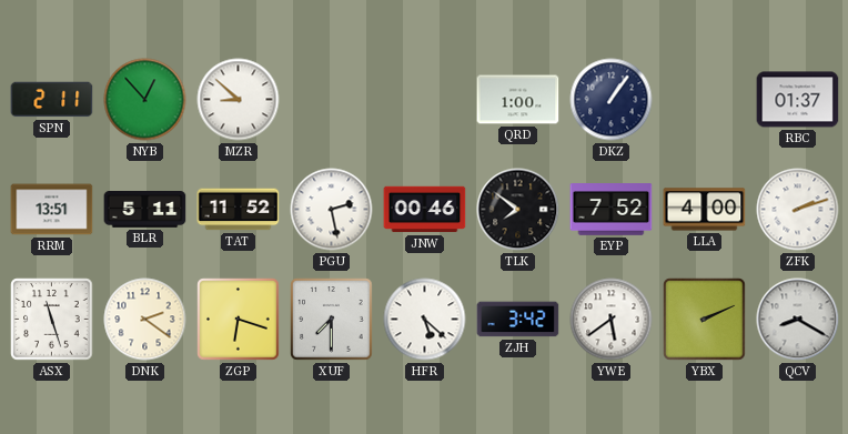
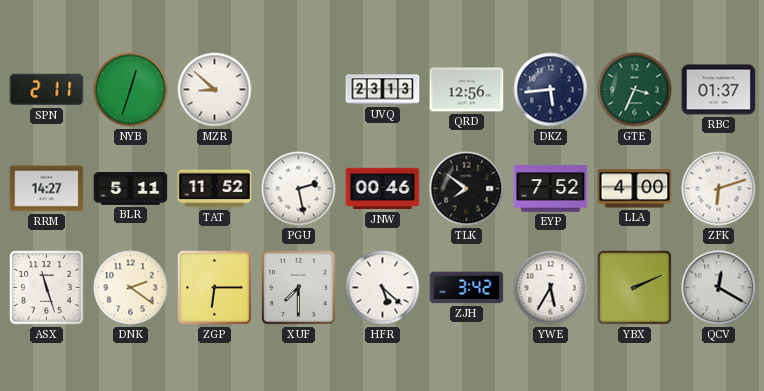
NYB: 12:53 -> 12:33
UVQ: none -> 23:13
QRD: 1:00 -> 12:56
DKZ: 1:06 -> 5:44
GTE: none -> 3:34
RRM: 13:51 -> 14:27
ZFK: 2:12 -> 6:12
ZGP: 6:18 -> 6:15
YWE: 5:39 -> 5:35
QCV: 8:20 -> 12:20
